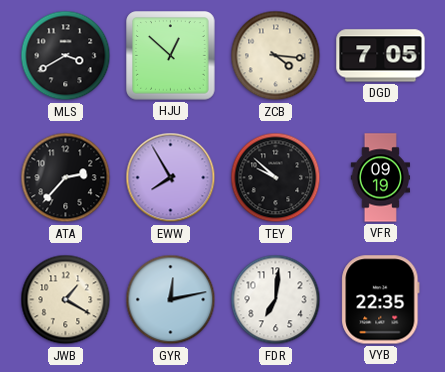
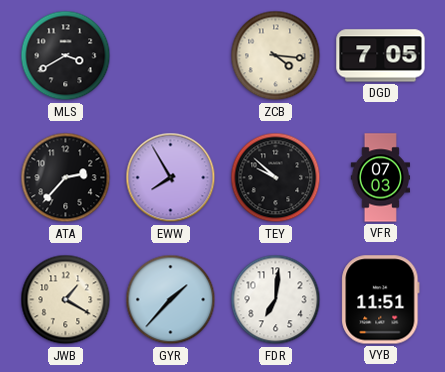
HJU: 12:52 -> none
VFR: 09:19 -> 07:03
GYR: 12:13 -> 1:37
VYB: 22:35 -> 11:51
